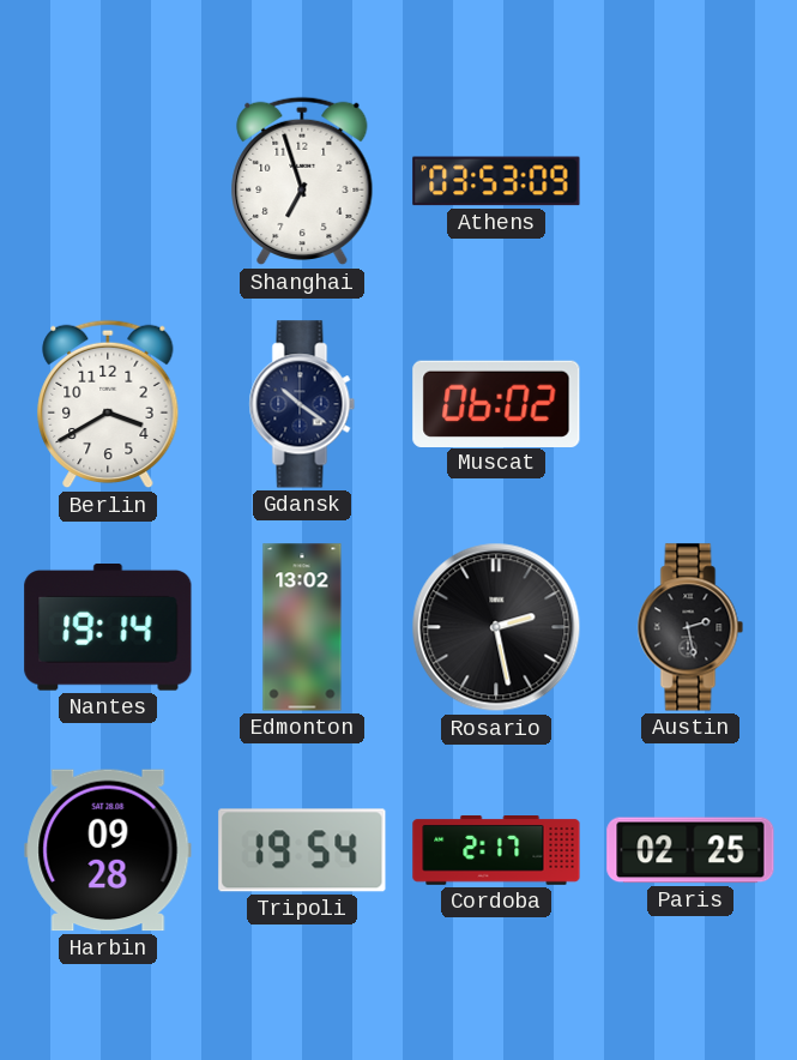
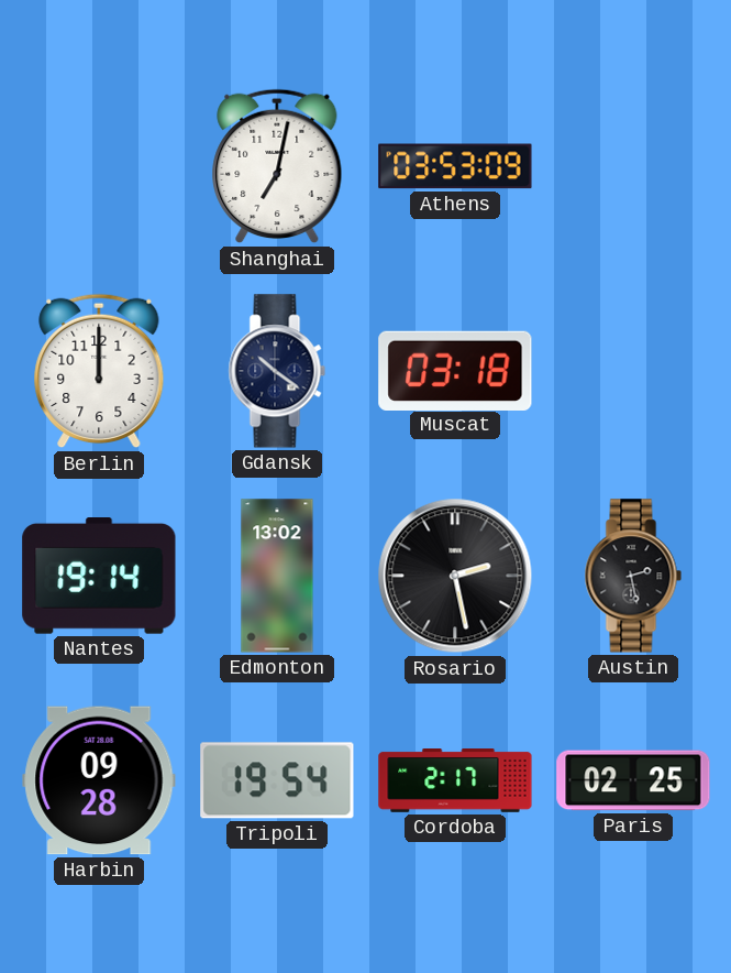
Shanghai: 6:57 -> 7:02
Berlin: 3:40 -> 12:00
Muscat: 06:02 -> 03:18
